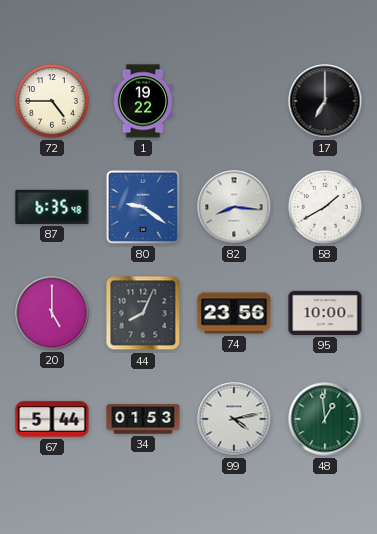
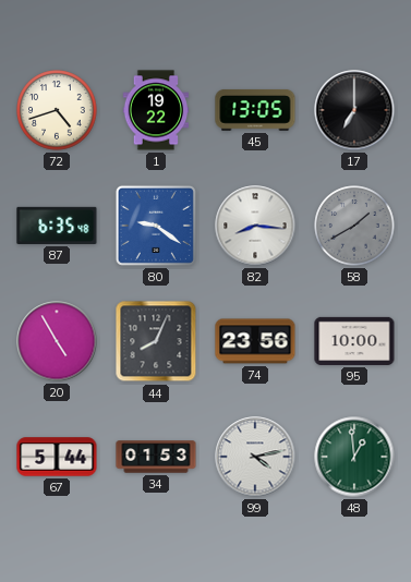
72: 4:45 -> 4:42
45: none -> 13:05
58 dial: white -> grey
20: 5:00 -> 4:55
